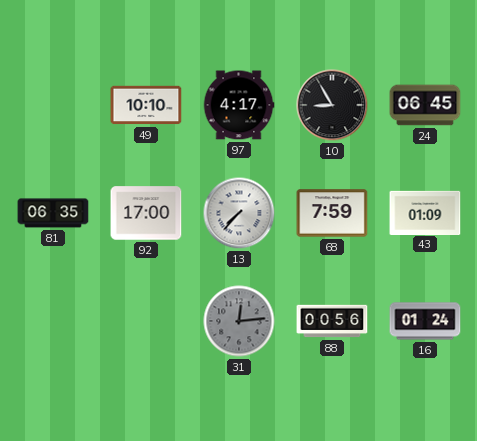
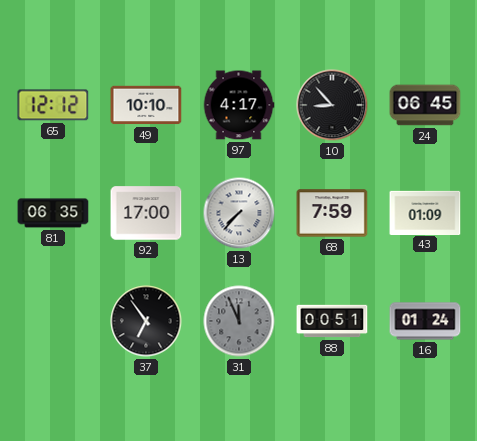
65: none -> 12:12
10: 8:55 -> 8:53
37: none -> 6:54
31: 12:14 -> 11:56
88: 00:56 -> 00:51
